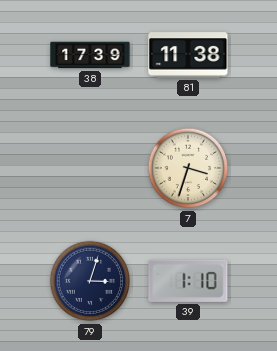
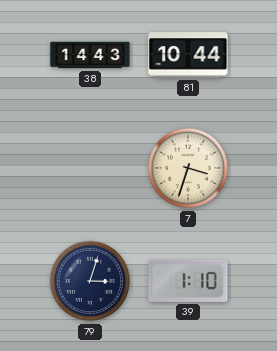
38: 17:39 -> 14:43
81: 11:38 -> 10:44
